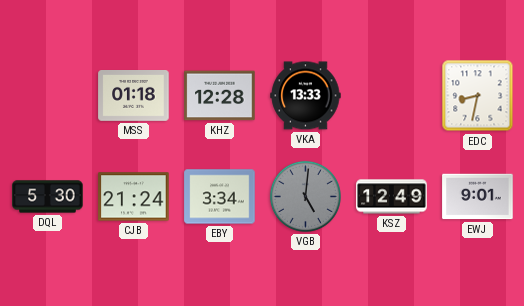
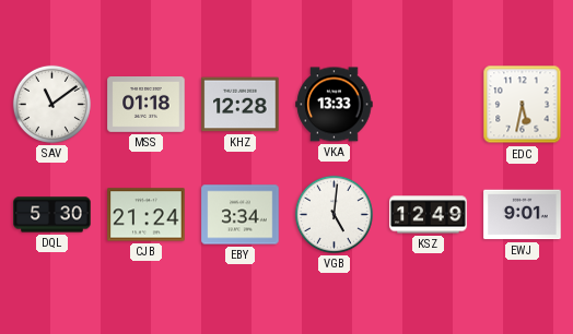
SAV: none -> 11:09
EDC: 8:32 -> 5:32
VGB dial: grey -> white
